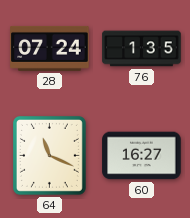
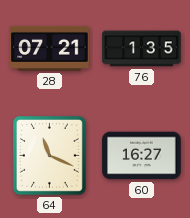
28: 07:24 -> 07:21
